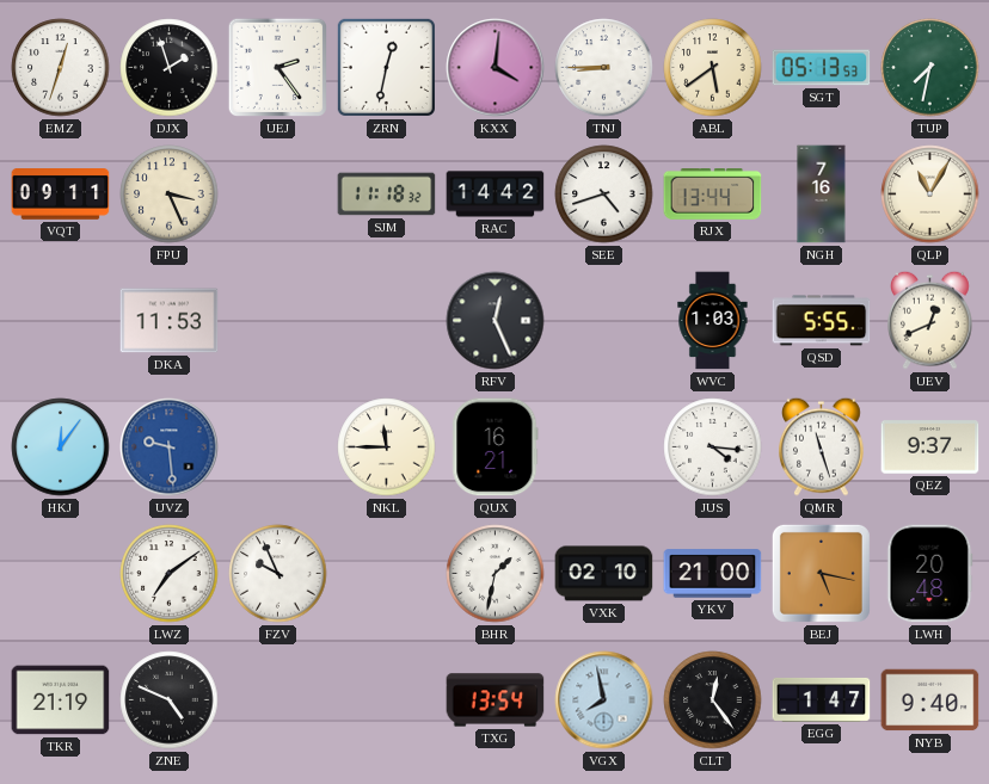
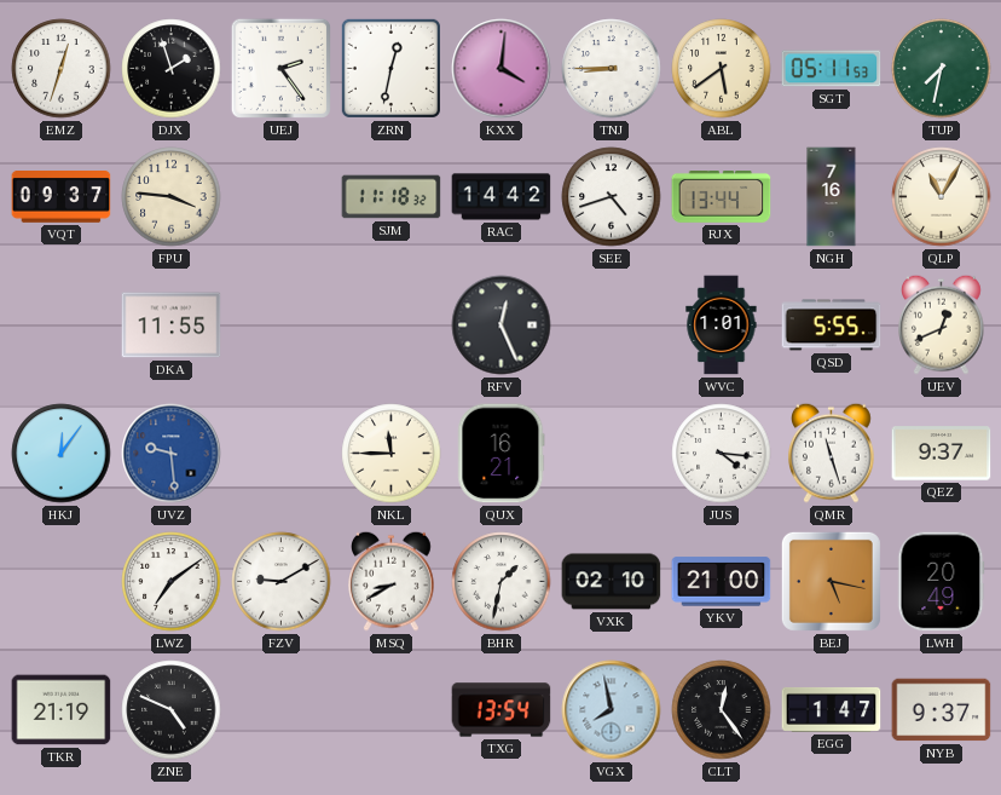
SGT: 05:13 -> 05:11
VQT: 09:11 -> 09:37
FPU: 3:26 -> 3:46
DKA: 11:53 -> 11:55
WVC: 1:03 -> 1:01
FZV: 9:56 -> 9:10
MSQ: none -> 8:40
LWH: 20:48 -> 20:49
NYB: 9:40 -> 9:37
